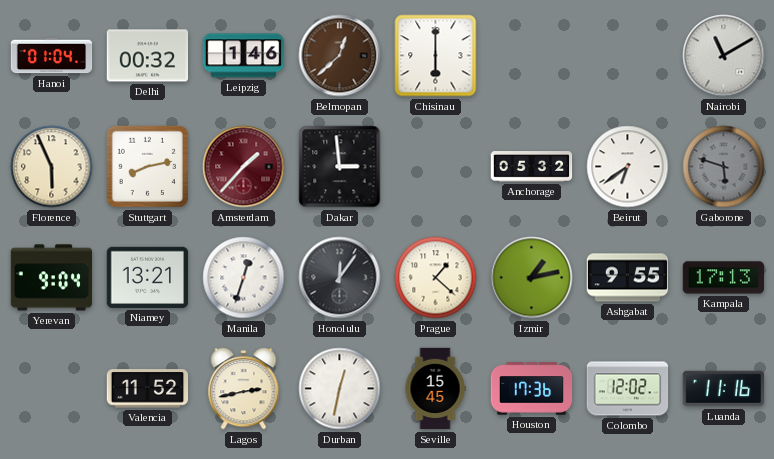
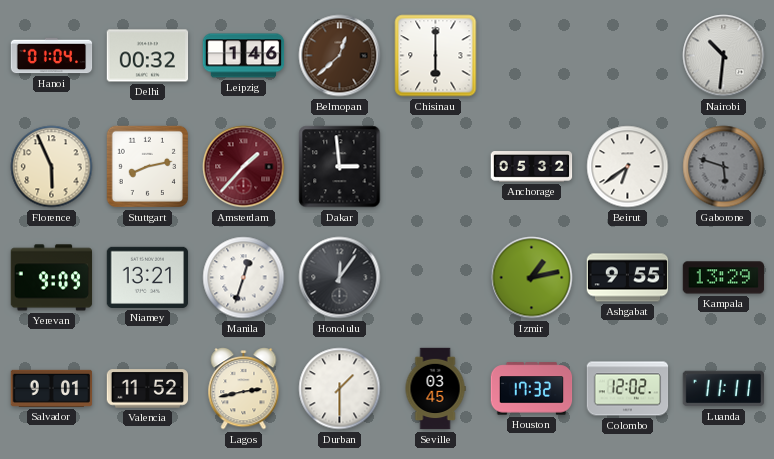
Nairobi: 11:10 -> 10:31
Yerevan: 9:04 -> 9:09
Prague: 1:22 -> none
Kampala: 17:13 -> 13:29
Salvador: none -> 9:01
Durban: 12:32 -> 1:30
Seville: 15:45 -> 03:45
Houston: 17:36 -> 17:32
Luanda: 11:16 -> 11:11
